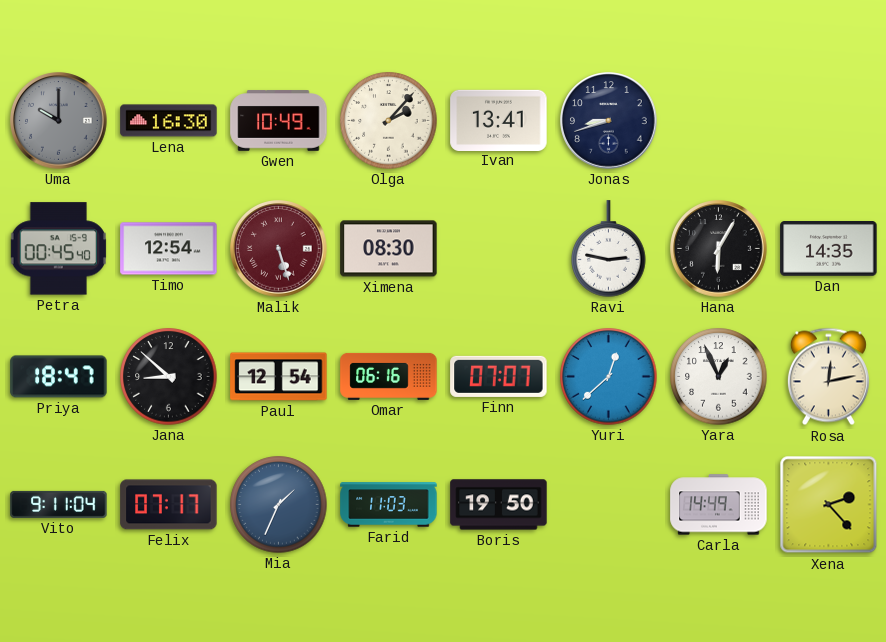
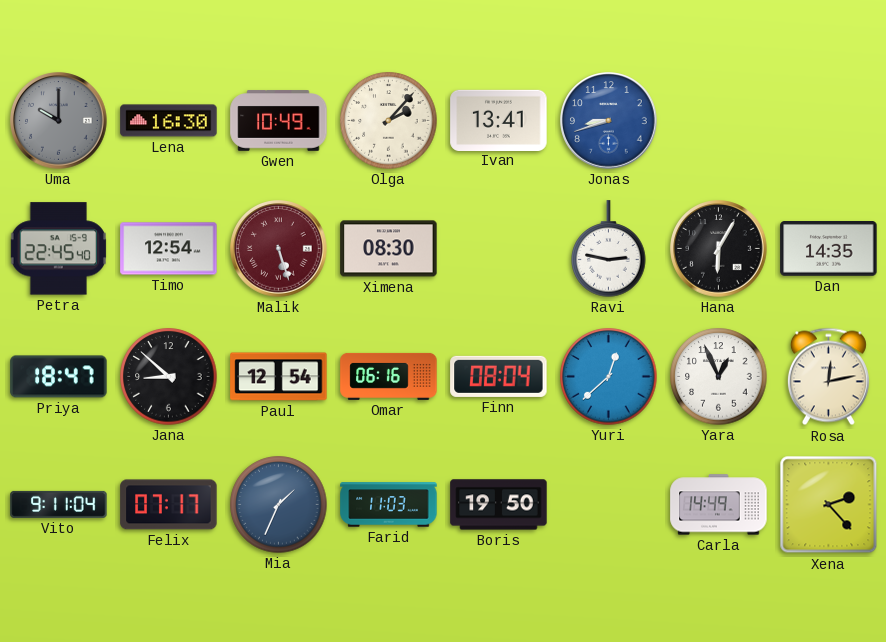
Jonas dial: navy -> blue
Petra: 00:45 -> 22:45
Finn: 07:07 -> 08:04
